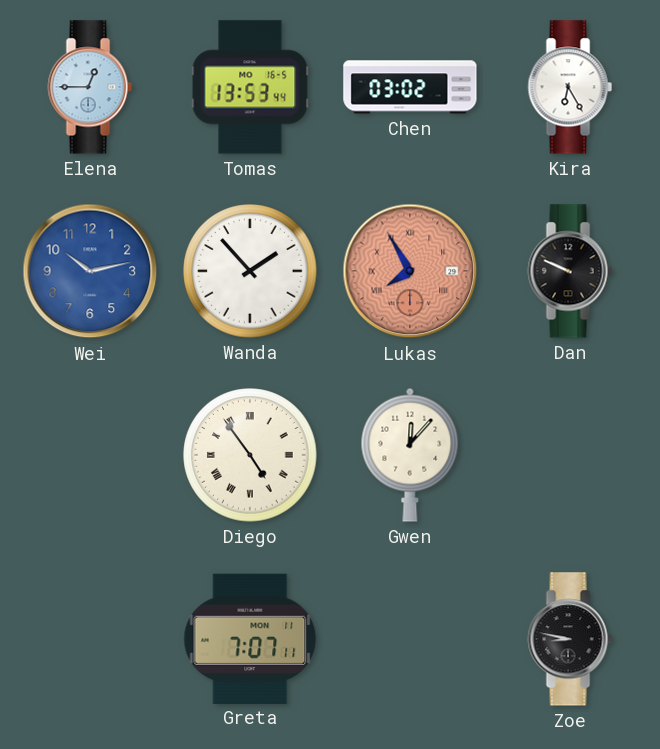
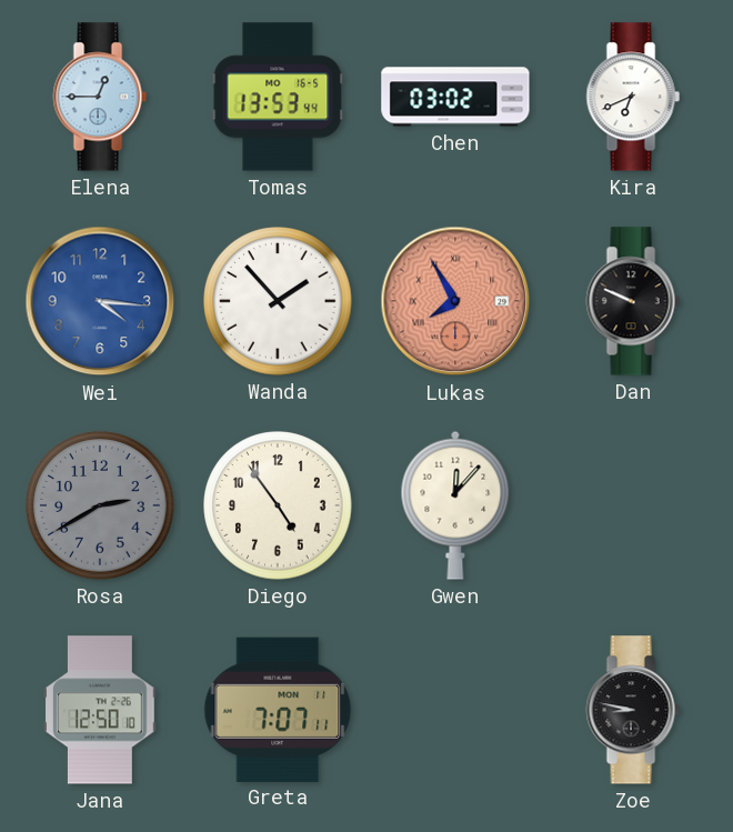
Kira: 6:25 -> 6:41
Wei: 10:13 -> 4:16
Rosa: none -> 2:40
Diego numerals: Roman -> Arabic
Jana: none -> 12:50
